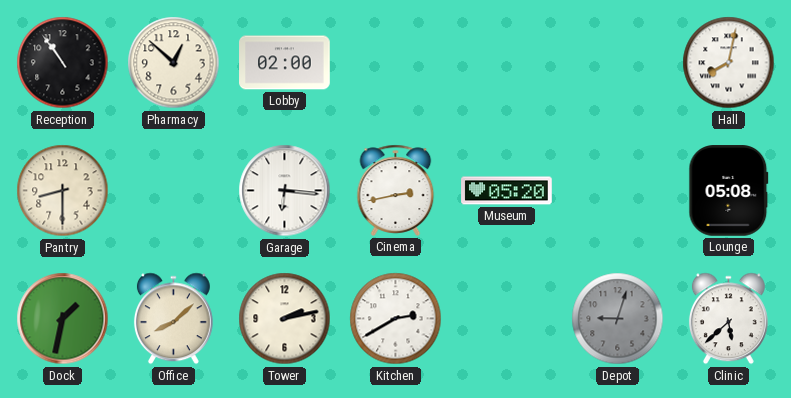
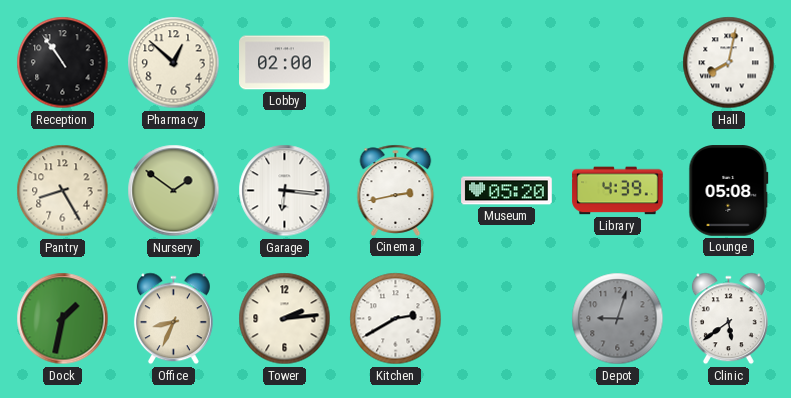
Pantry: 8:30 -> 8:25
Nursery: none -> 1:51
Library: none -> 4:39
Office: 8:08 -> 8:34
Tower: 2:13 -> 2:14
Clinic: 5:38 -> 5:39
